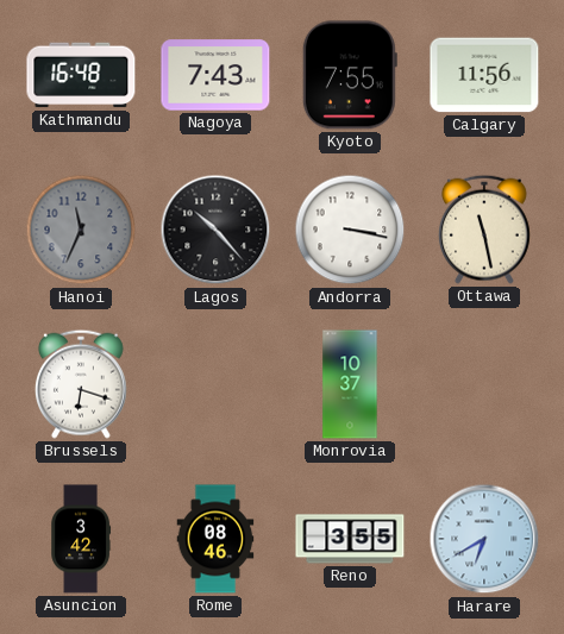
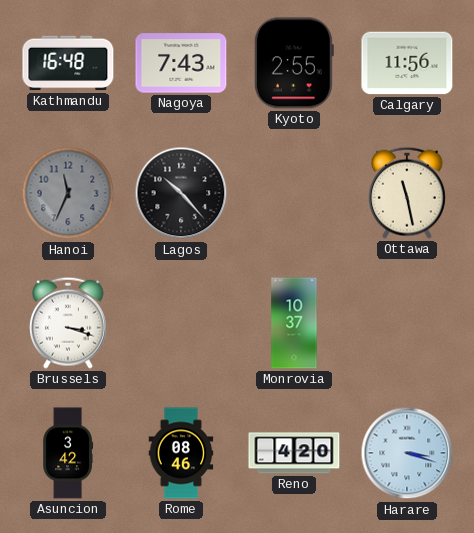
Kyoto: 7:55 -> 2:55
Andorra: 3:17 -> none
Brussels: 6:18 -> 3:18
Reno: 3:55 -> 4:20
Harare: 6:40 -> 3:18
